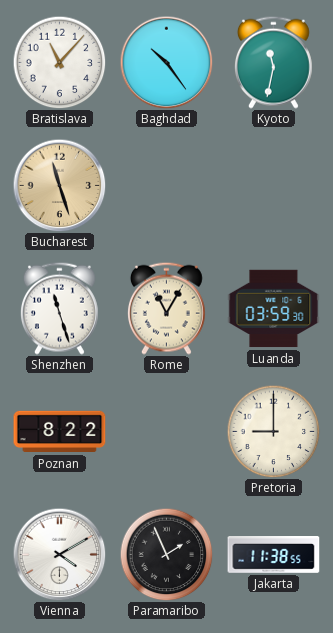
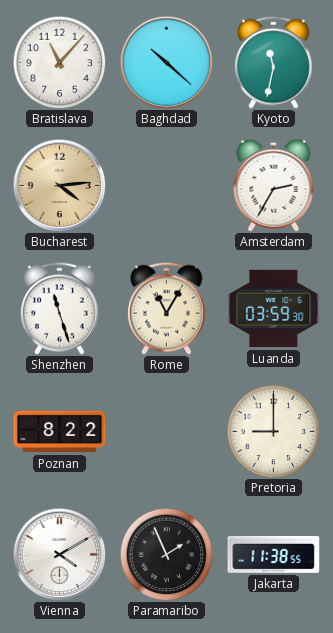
Baghdad: 10:24 -> 10:22
Bucharest: 11:27 -> 4:14
Amsterdam: none -> 2:35
